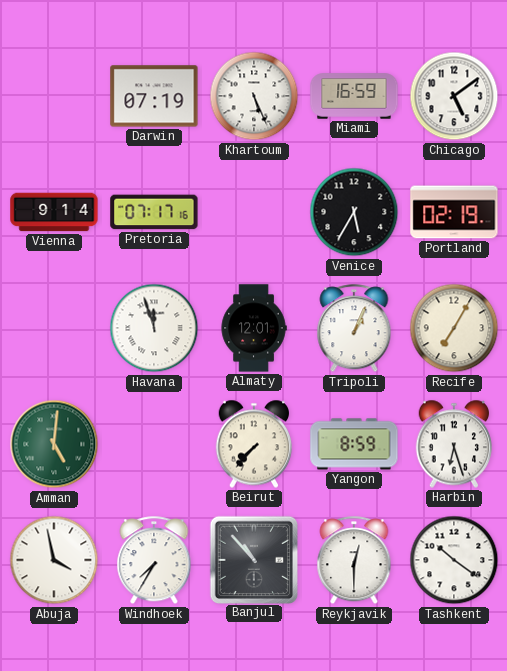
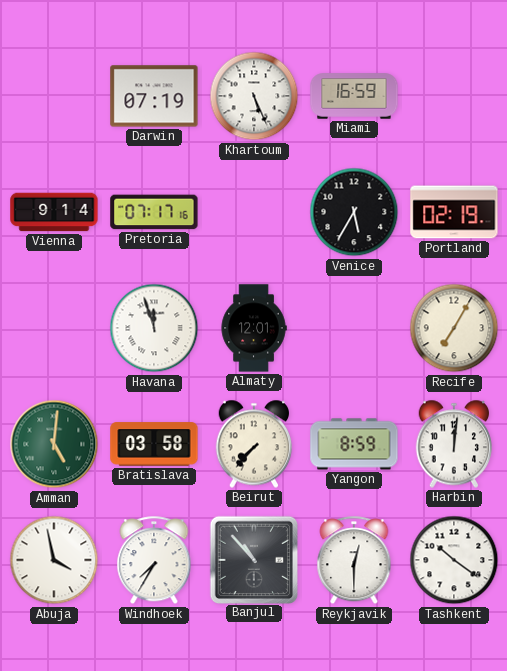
Chicago: 5:09 -> none
Tripoli: 1:04 -> none
Bratislava: none -> 03:58
Harbin: 6:27 -> 12:01
